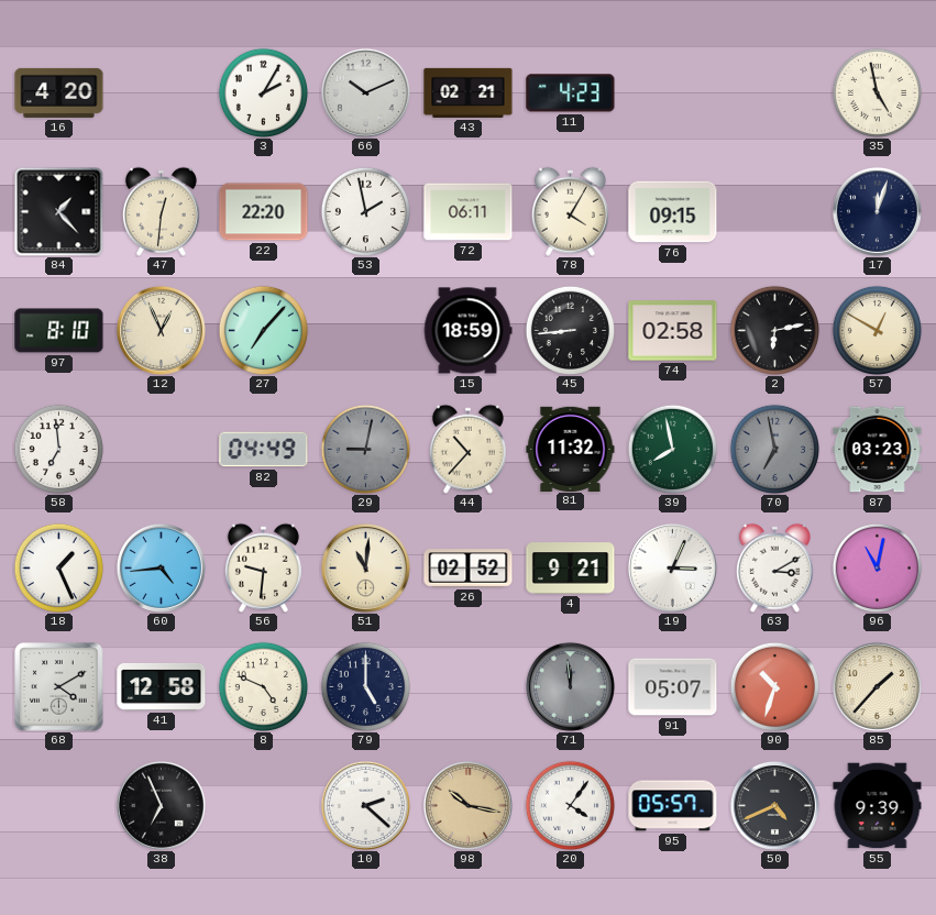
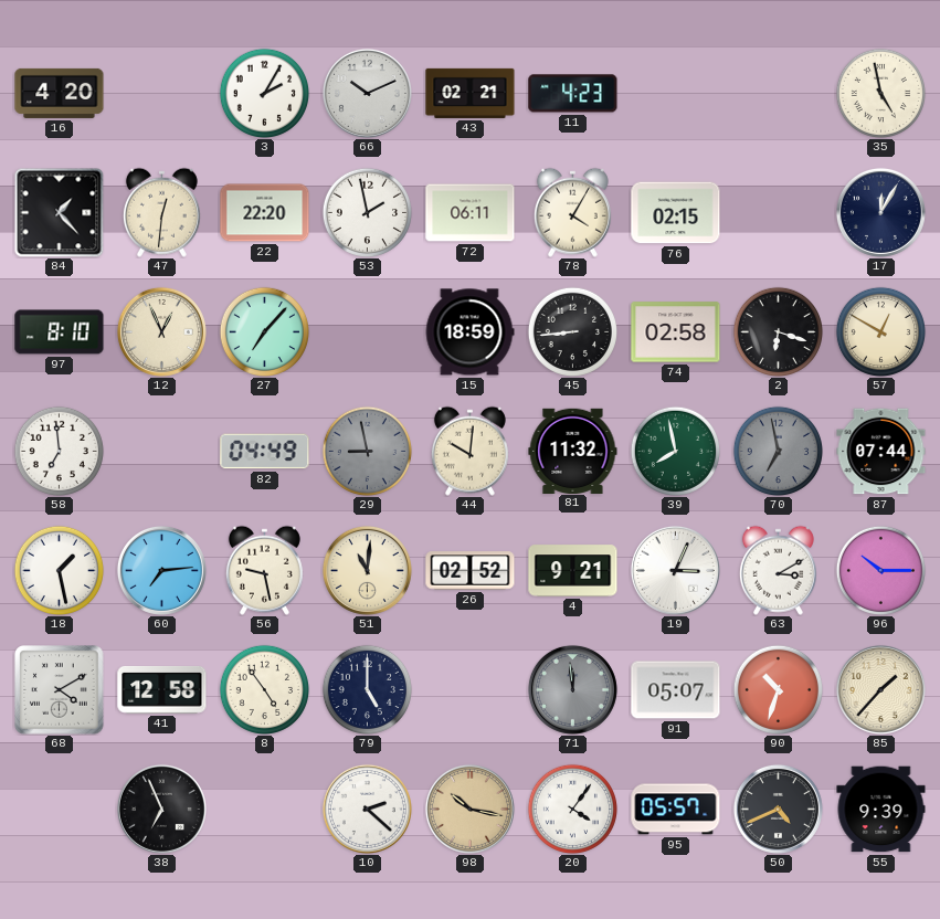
76: 09:15 -> 02:15
17: 12:03 -> 12:05
2: 6:13 -> 6:18
29: 9:02 -> 8:58
44: 10:37 -> 10:01
87: 03:23 -> 07:44
18: 1:26 -> 1:28
60: 4:44 -> 7:14
56: 9:31 -> 9:28
96: 11:02 -> 10:15
8: 4:49 -> 4:54
